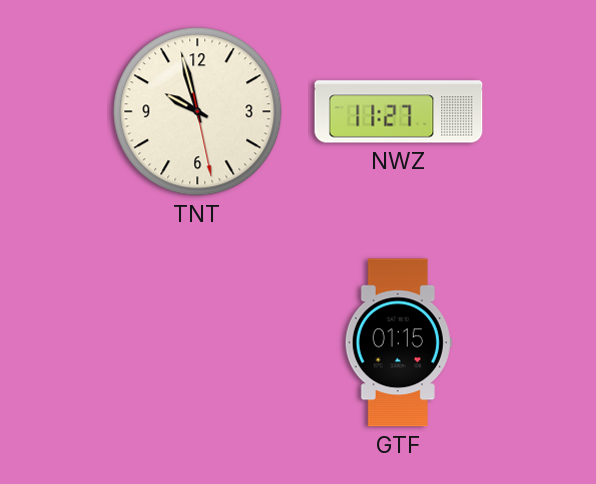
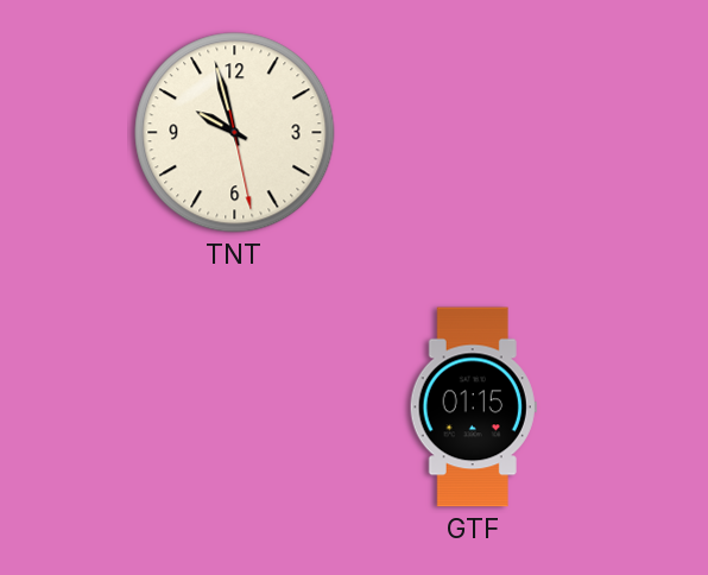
NWZ: 11:27 -> none
